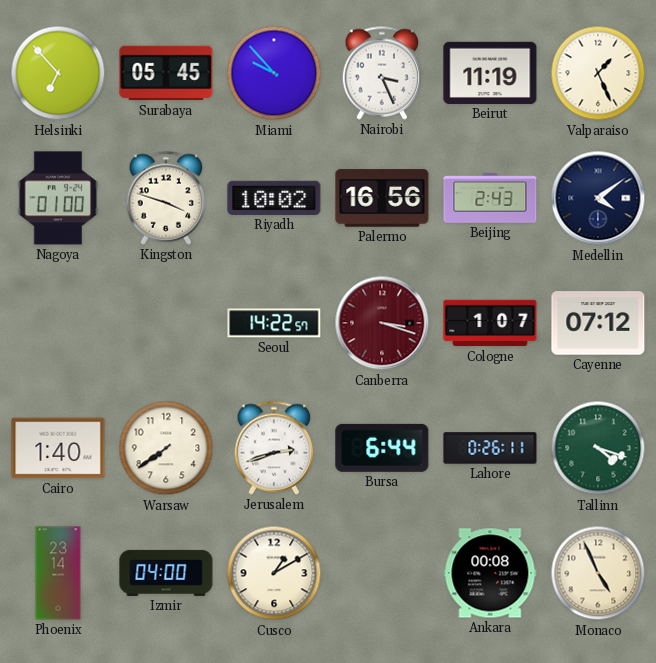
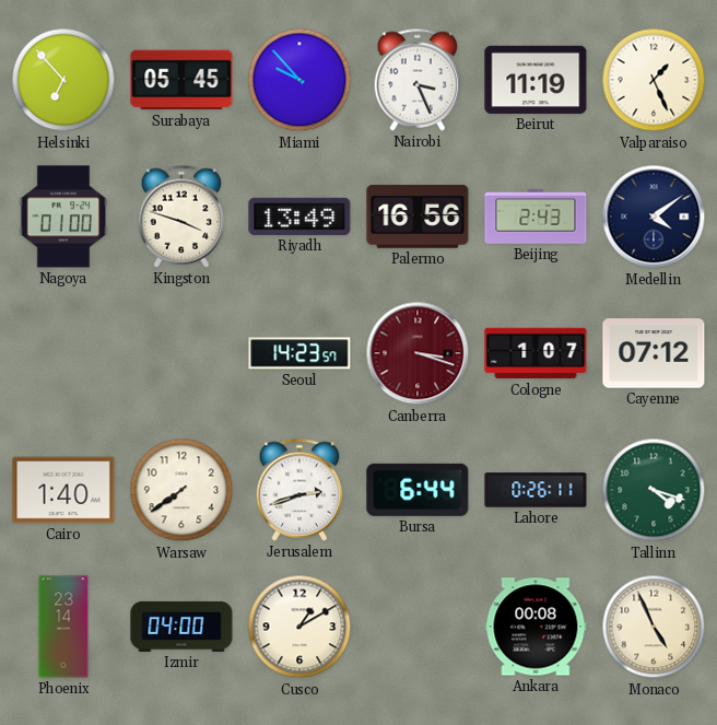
Riyadh: 10:02 -> 13:49
Seoul: 14:22 -> 14:23
